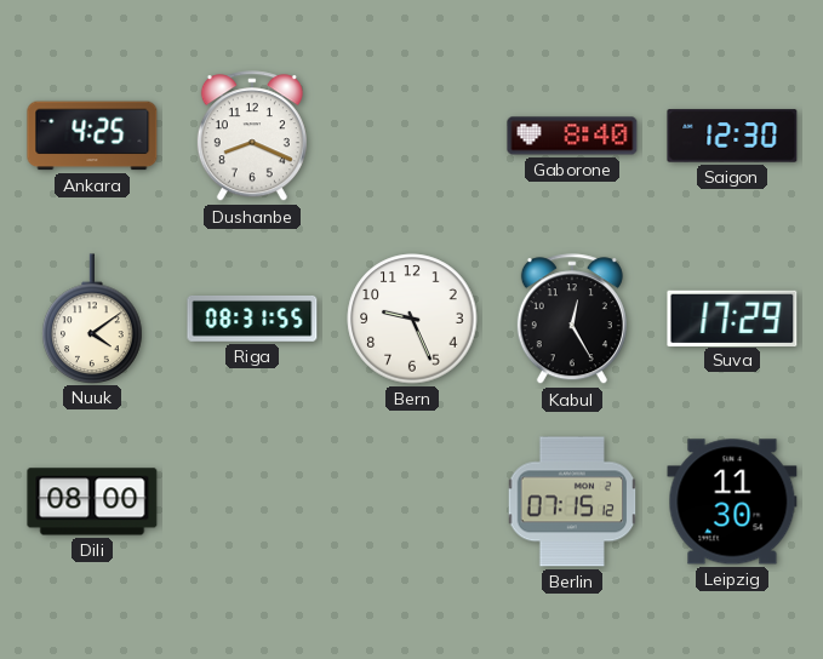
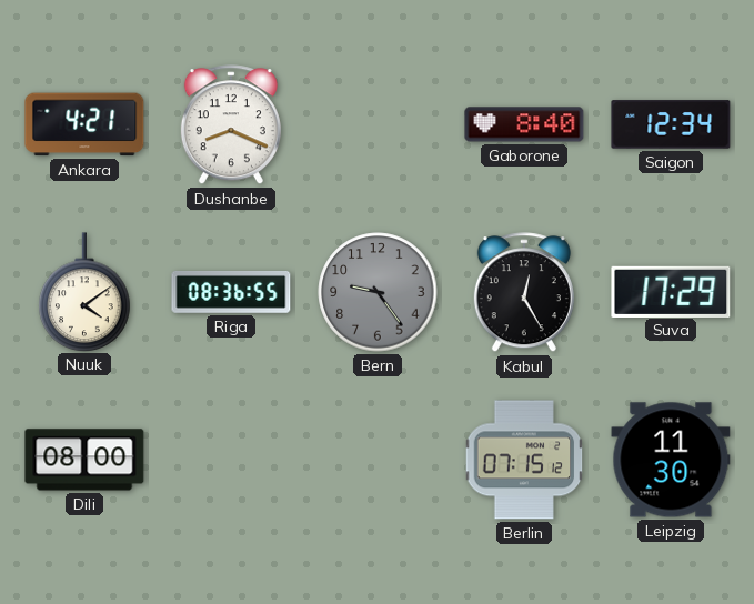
Ankara: 4:25 -> 4:21
Saigon: 12:30 -> 12:34
Riga: 08:31 -> 08:36
Bern: 9:26 -> 9:24
Bern dial: white -> grey
